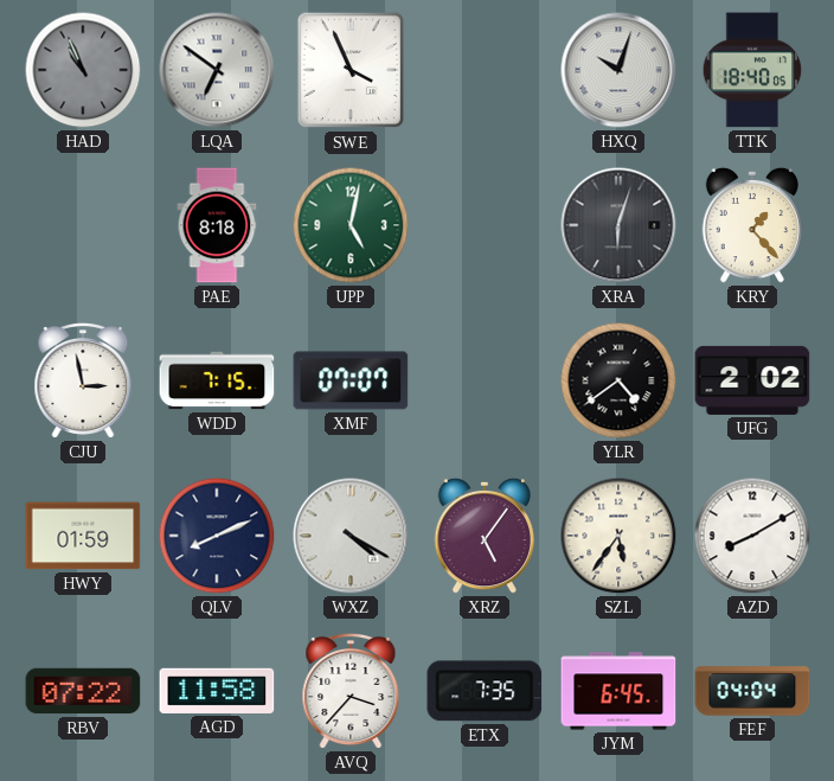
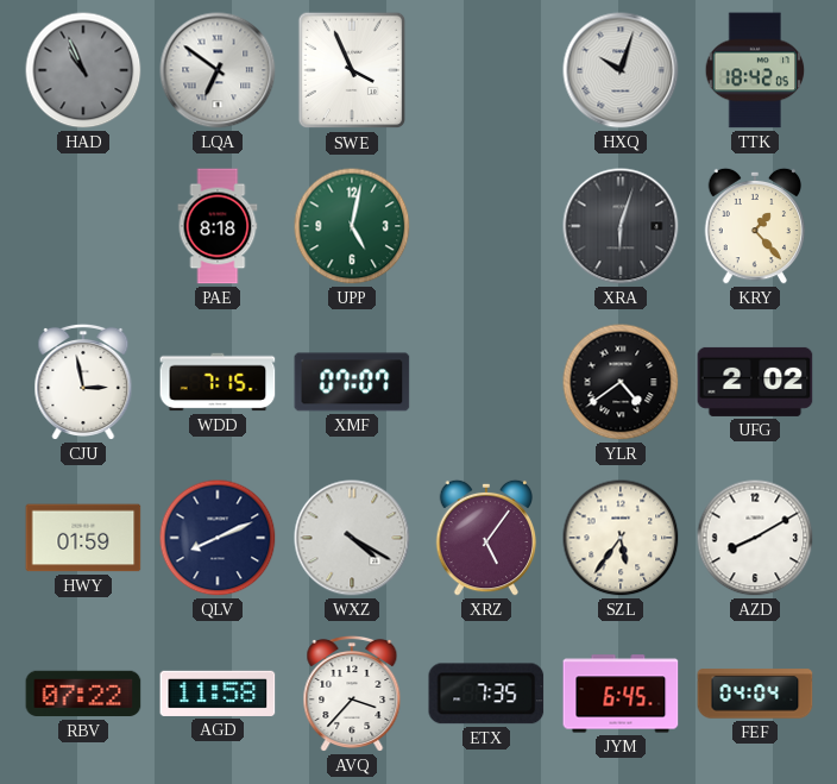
TTK: 18:40 -> 18:42
